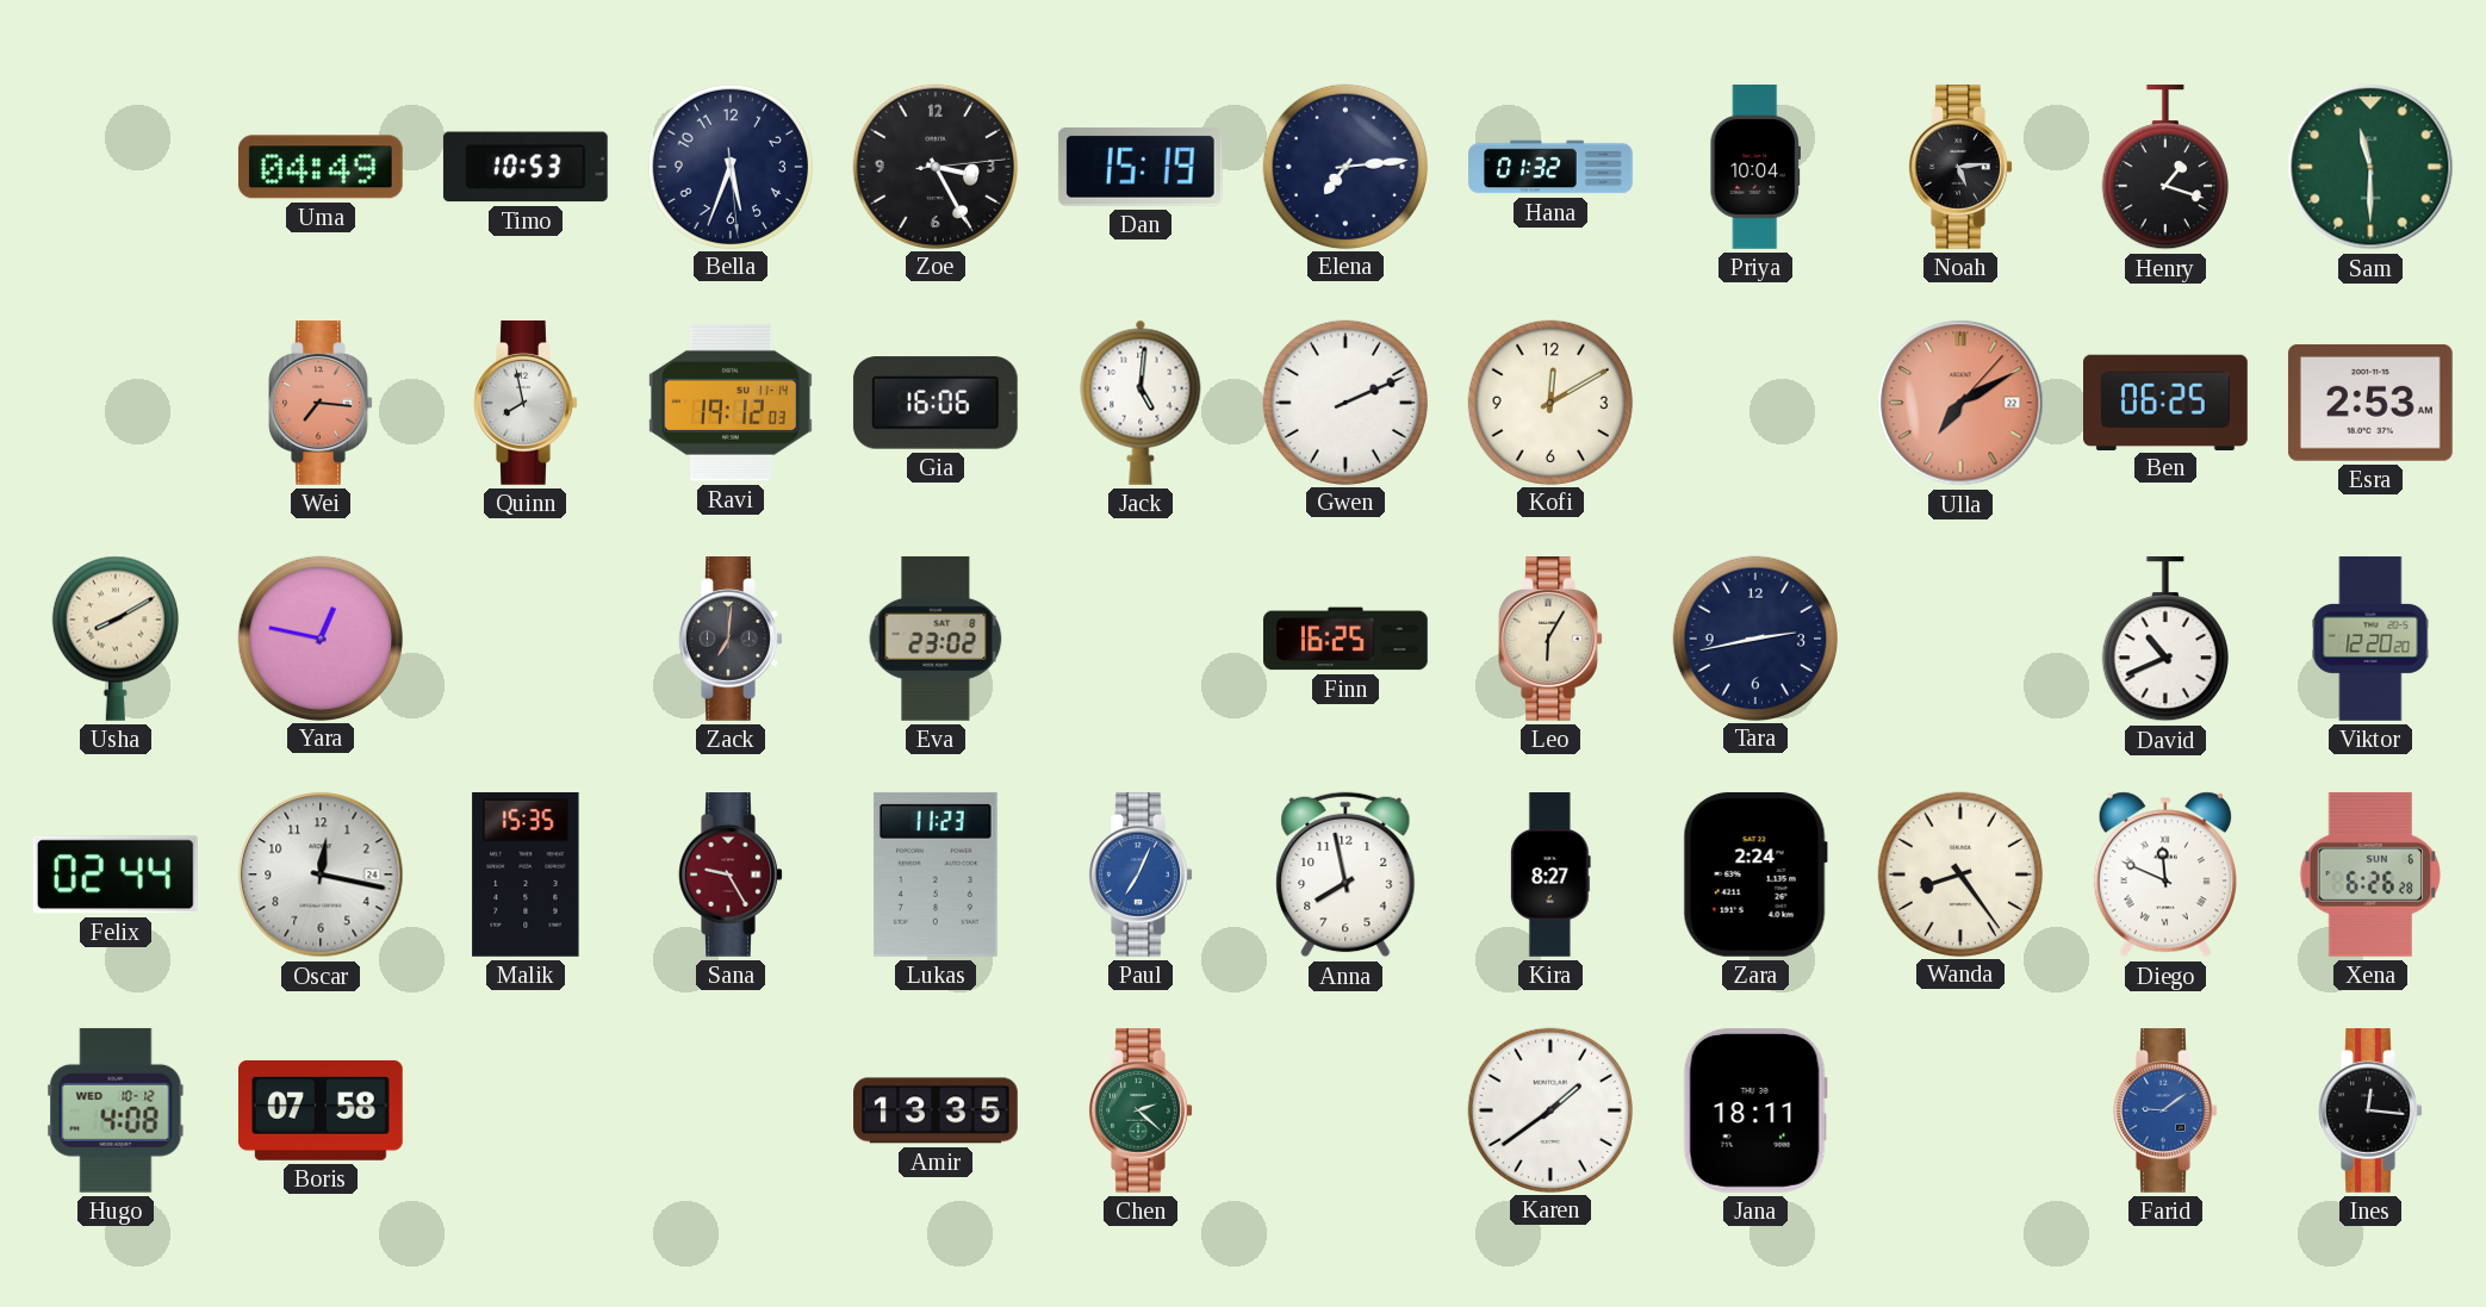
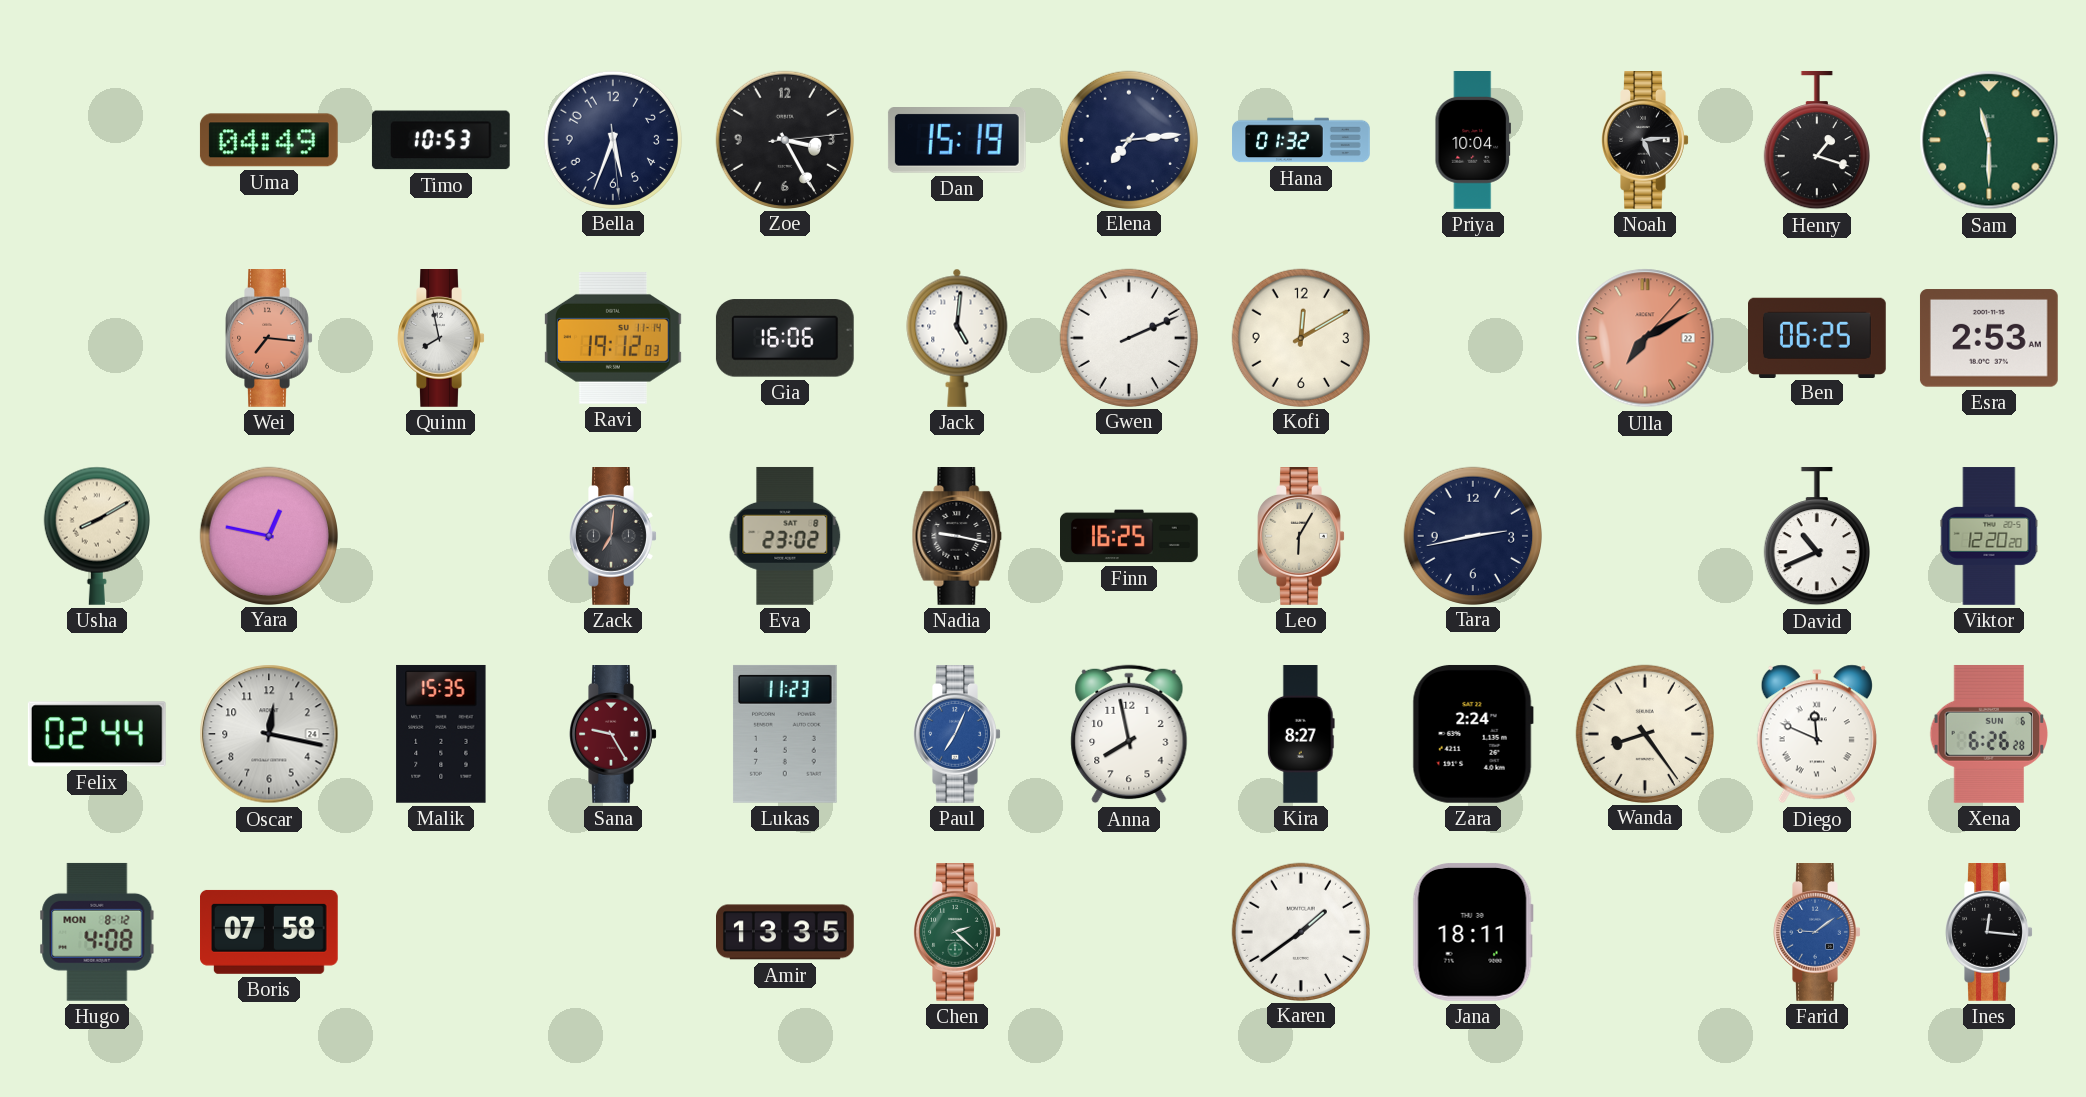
Nadia: none -> 9:17
Hugo date: WED 10-12 -> MON 8-12
